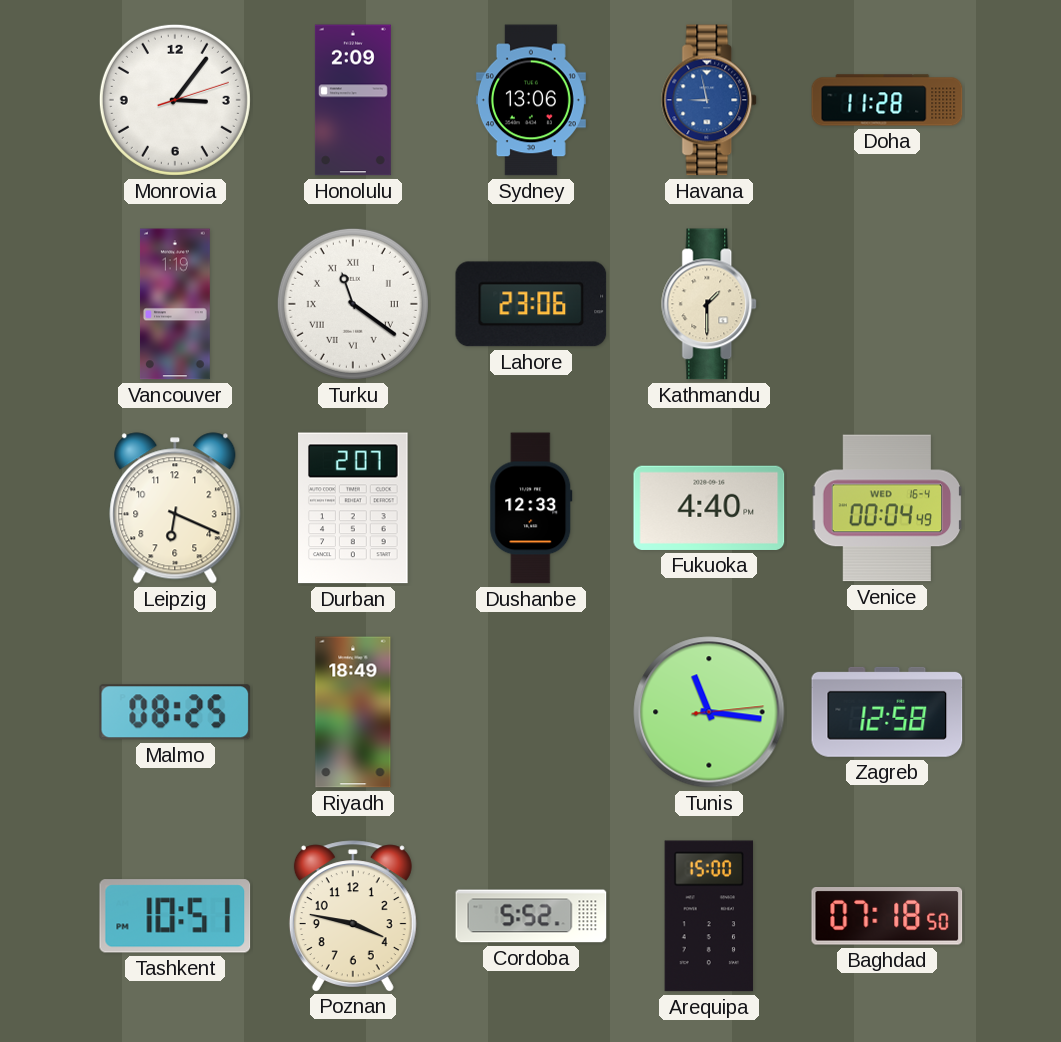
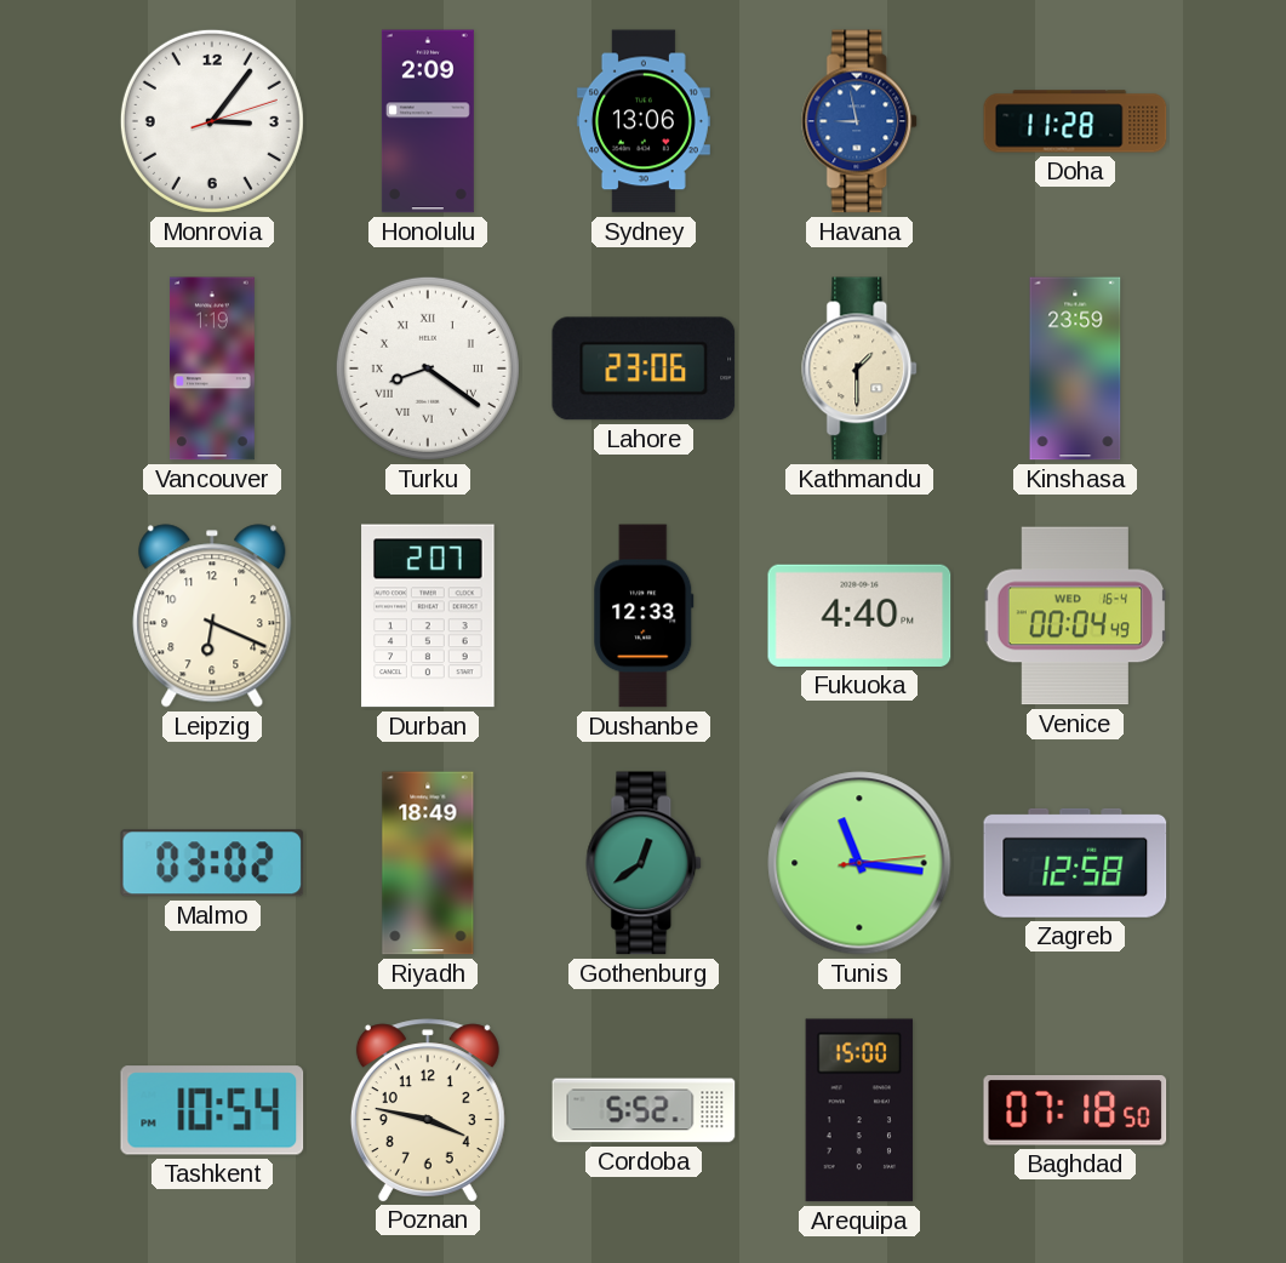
Turku: 11:21 -> 8:21
Kinshasa: none -> 23:59
Malmo: 08:25 -> 03:02
Gothenburg: none -> 12:39
Tashkent: 10:51 -> 10:54
